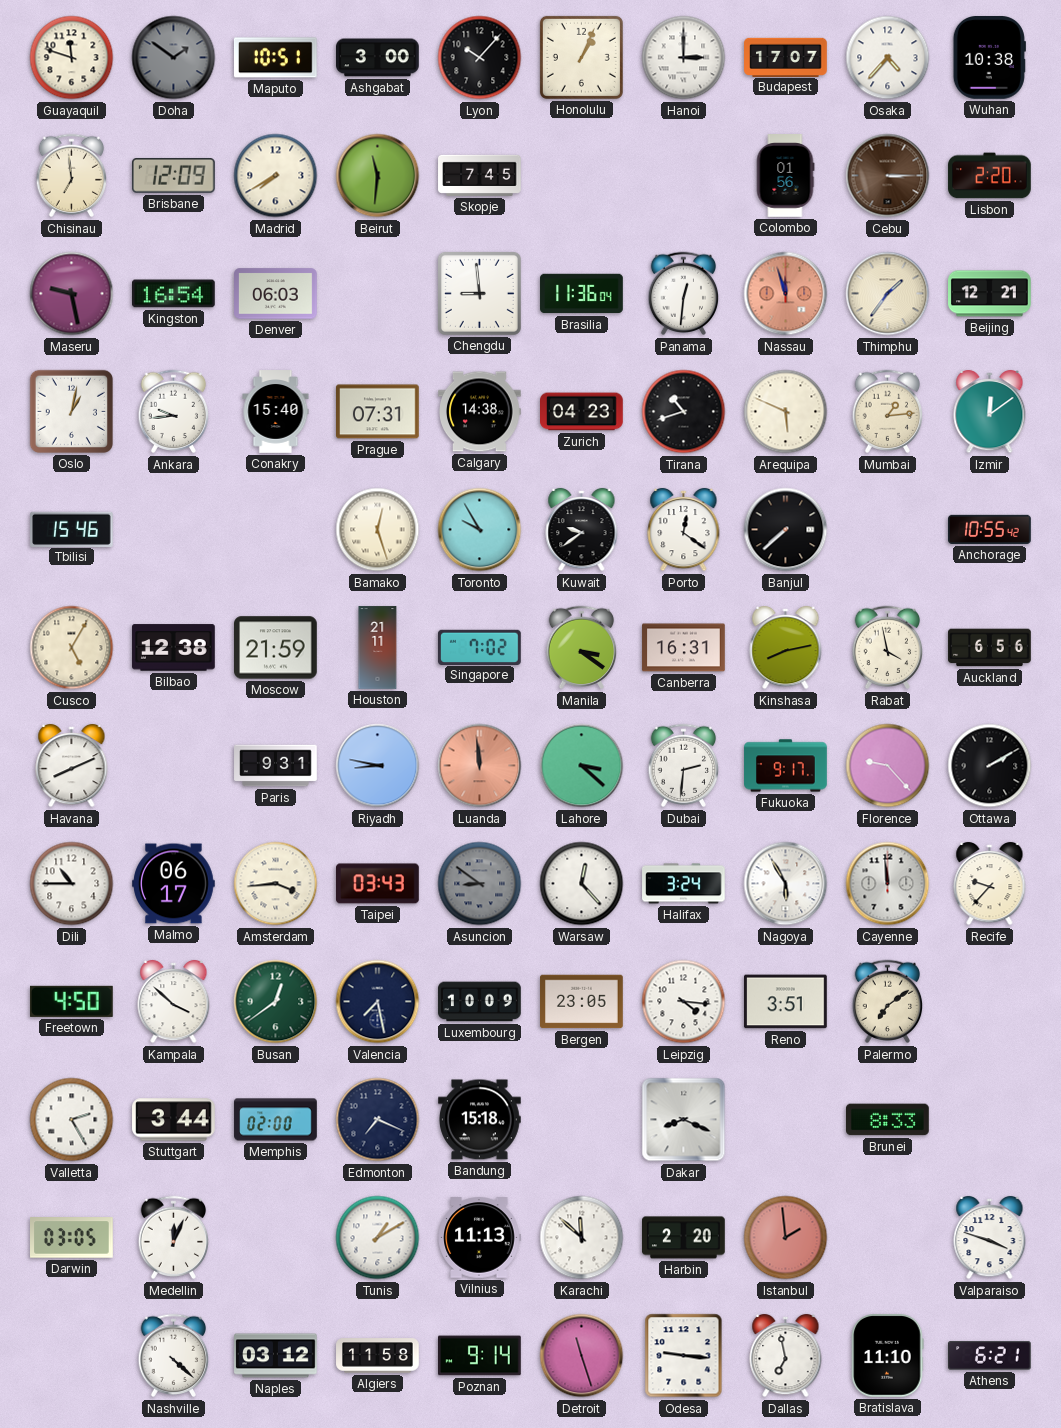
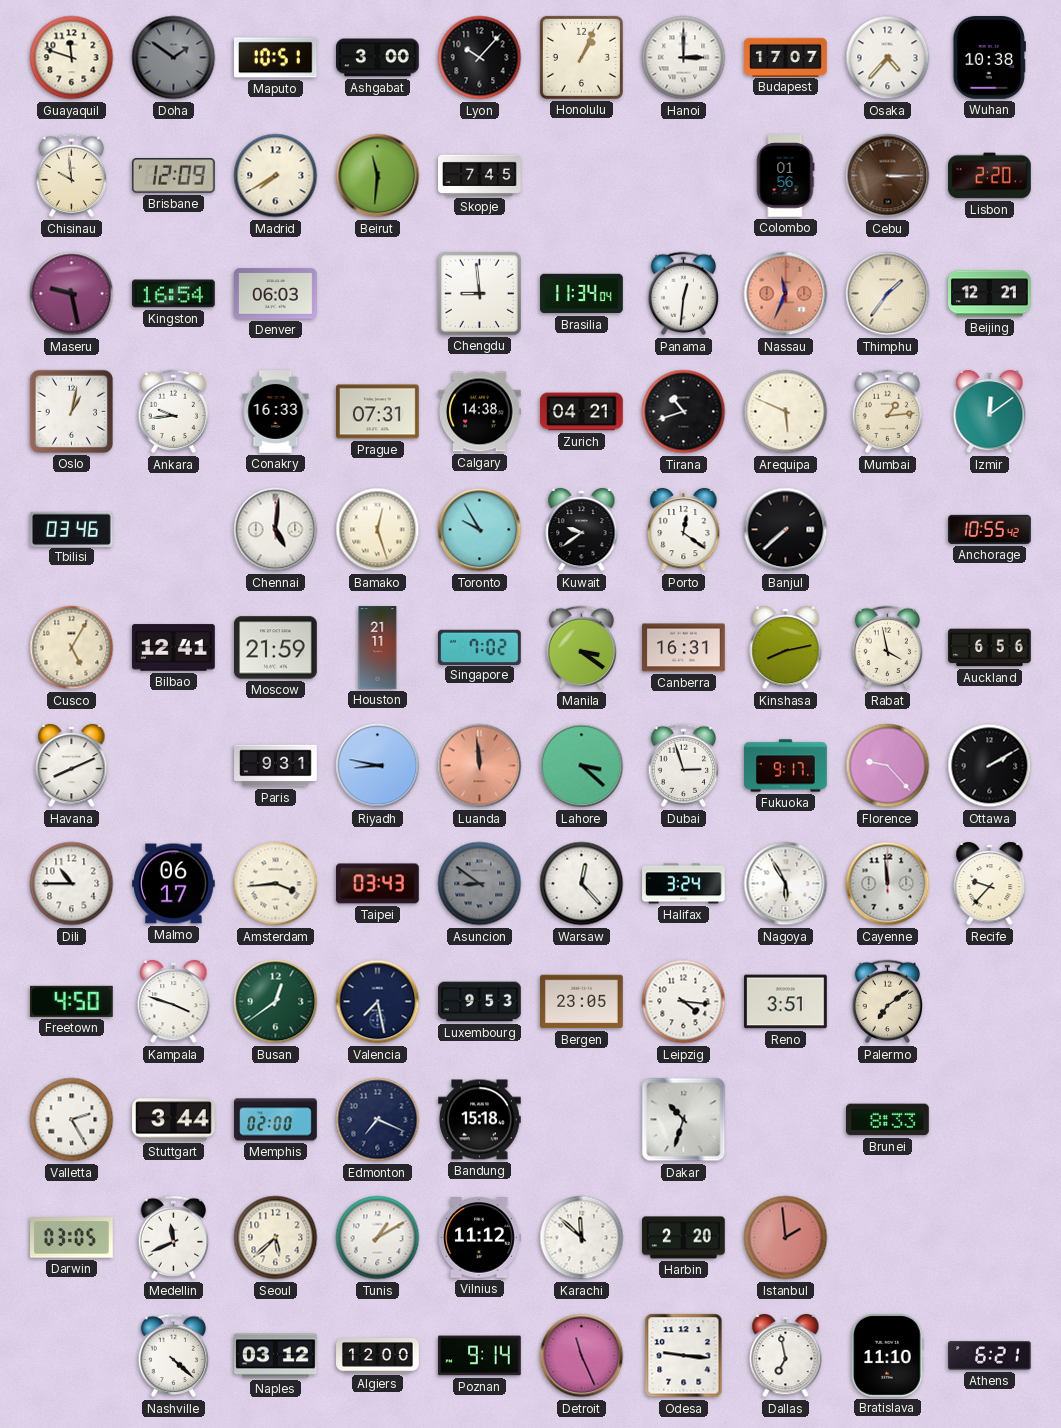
Chisinau: 6:59 -> 9:59
Brasilia: 11:36 -> 11:34
Nassau: 11:57 -> 11:34
Conakry: 15:40 -> 16:33
Zurich: 04:23 -> 04:21
Tbilisi: 15:46 -> 03:46
Chennai: none -> 5:01
Bilbao: 12:38 -> 12:41
Dubai: 2:31 -> 2:57
Kampala: 3:52 -> 3:48
Luxembourg: 10:09 -> 9:53
Dakar: 8:19 -> 10:33
Medellin: 12:04 -> 11:41
Seoul: none -> 5:38
Vilnius: 11:13 -> 11:12
Valparaiso: 3:48 -> none
Algiers: 11:58 -> 12:00
Detroit: 11:27 -> 11:26
